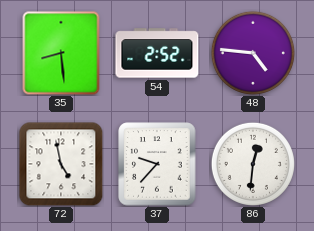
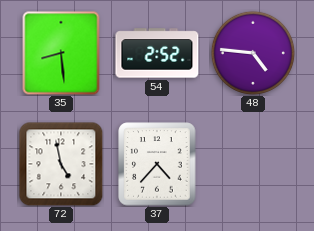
37: 9:37 -> 4:37
86: 12:31 -> none
